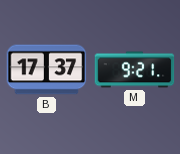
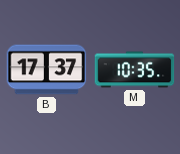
M: 9:21 -> 10:35
